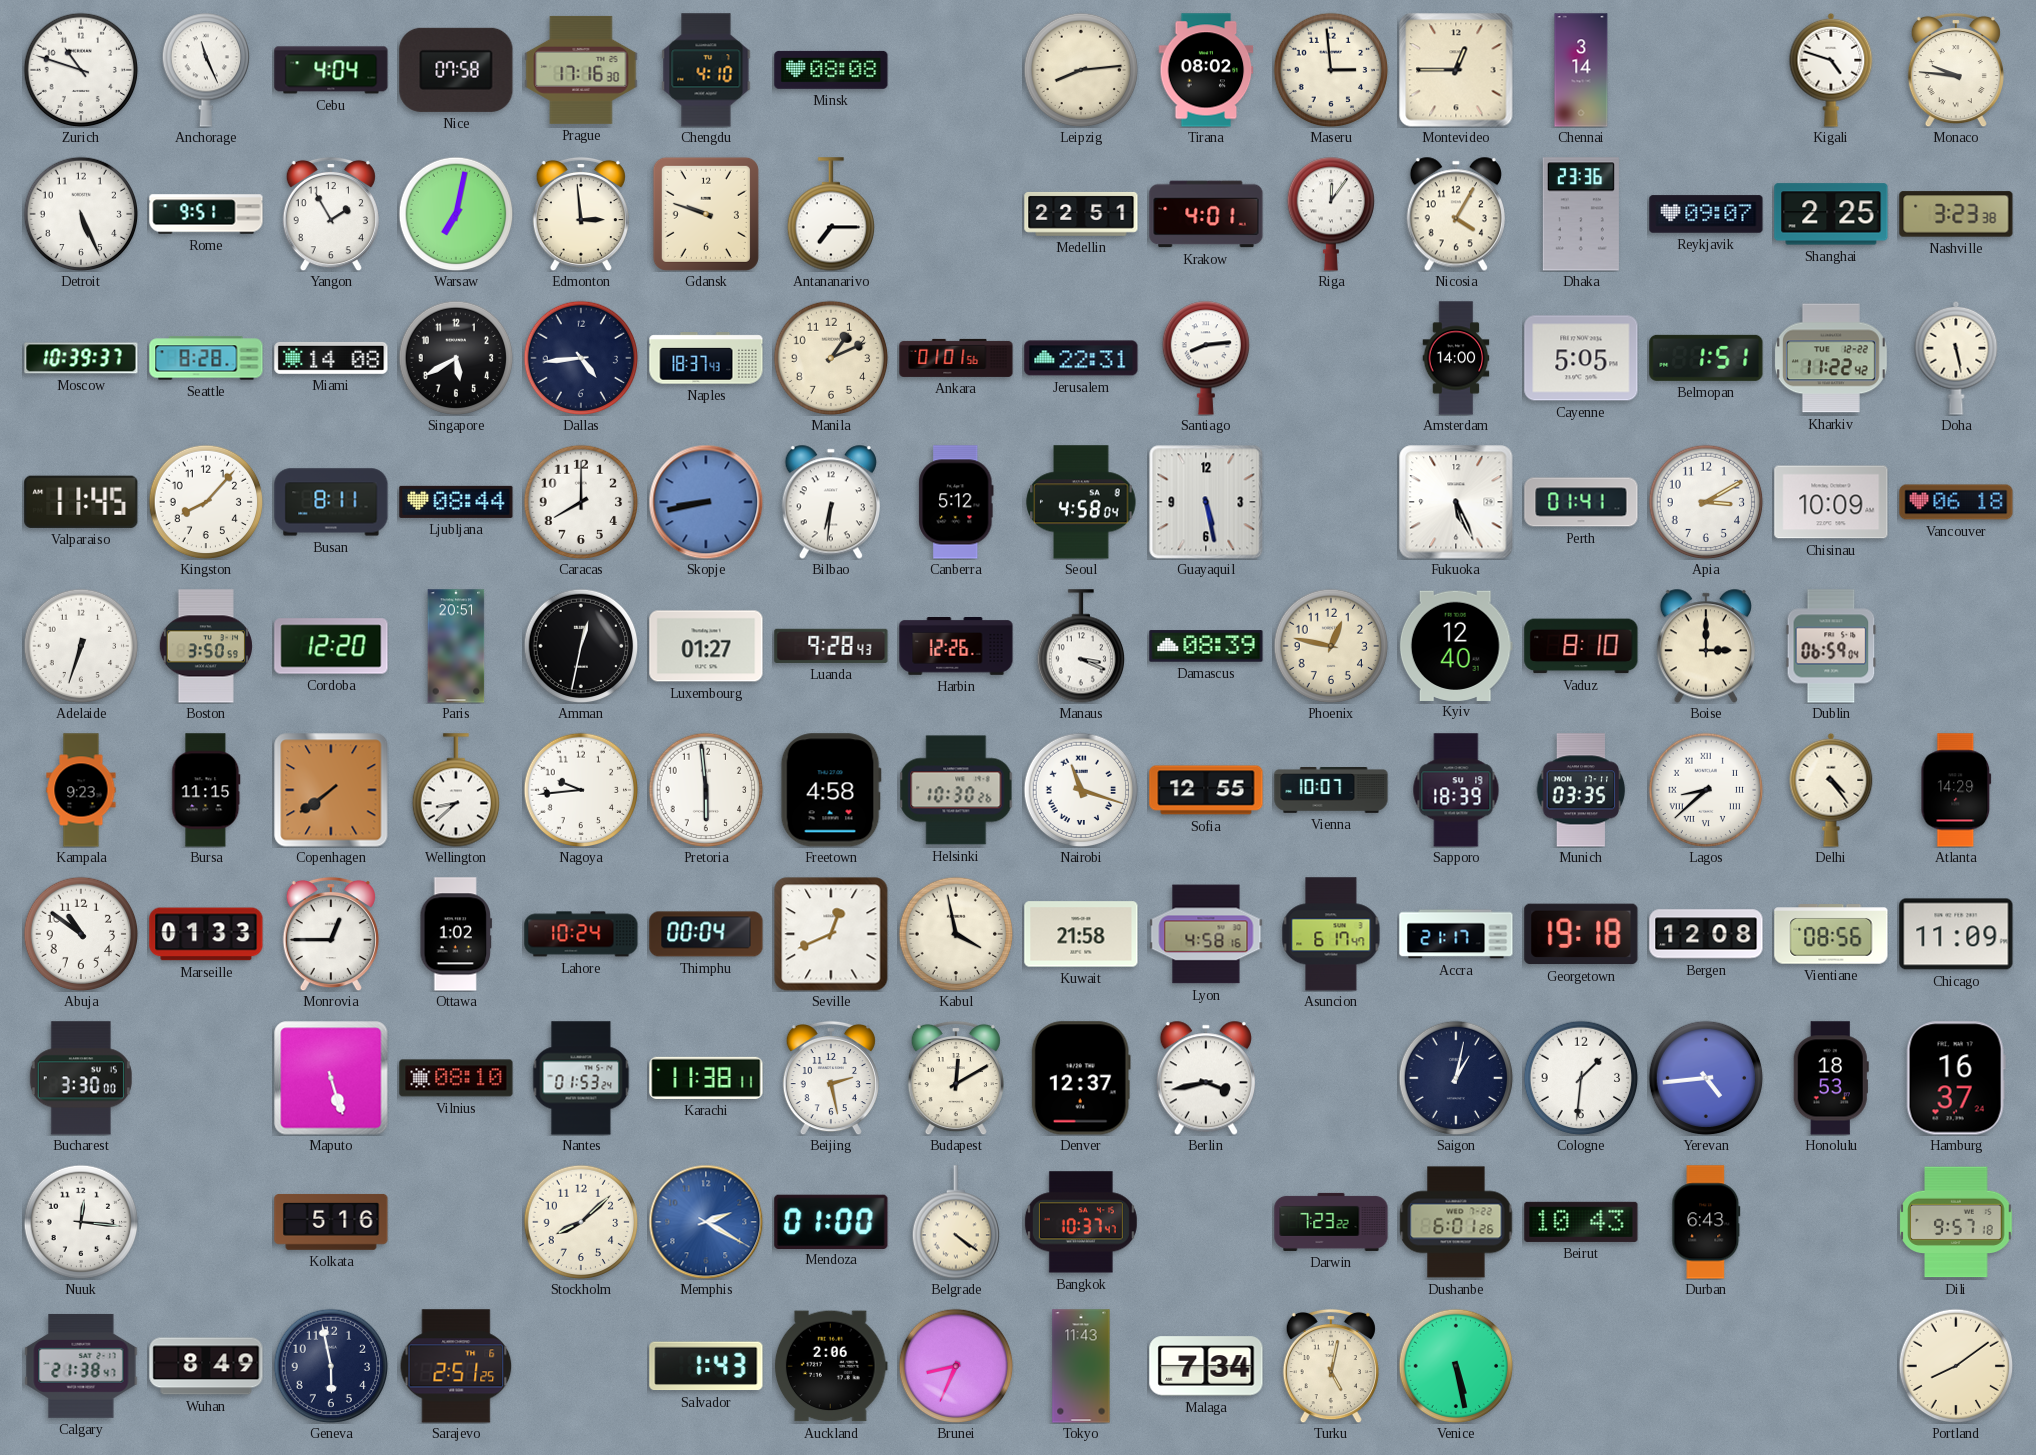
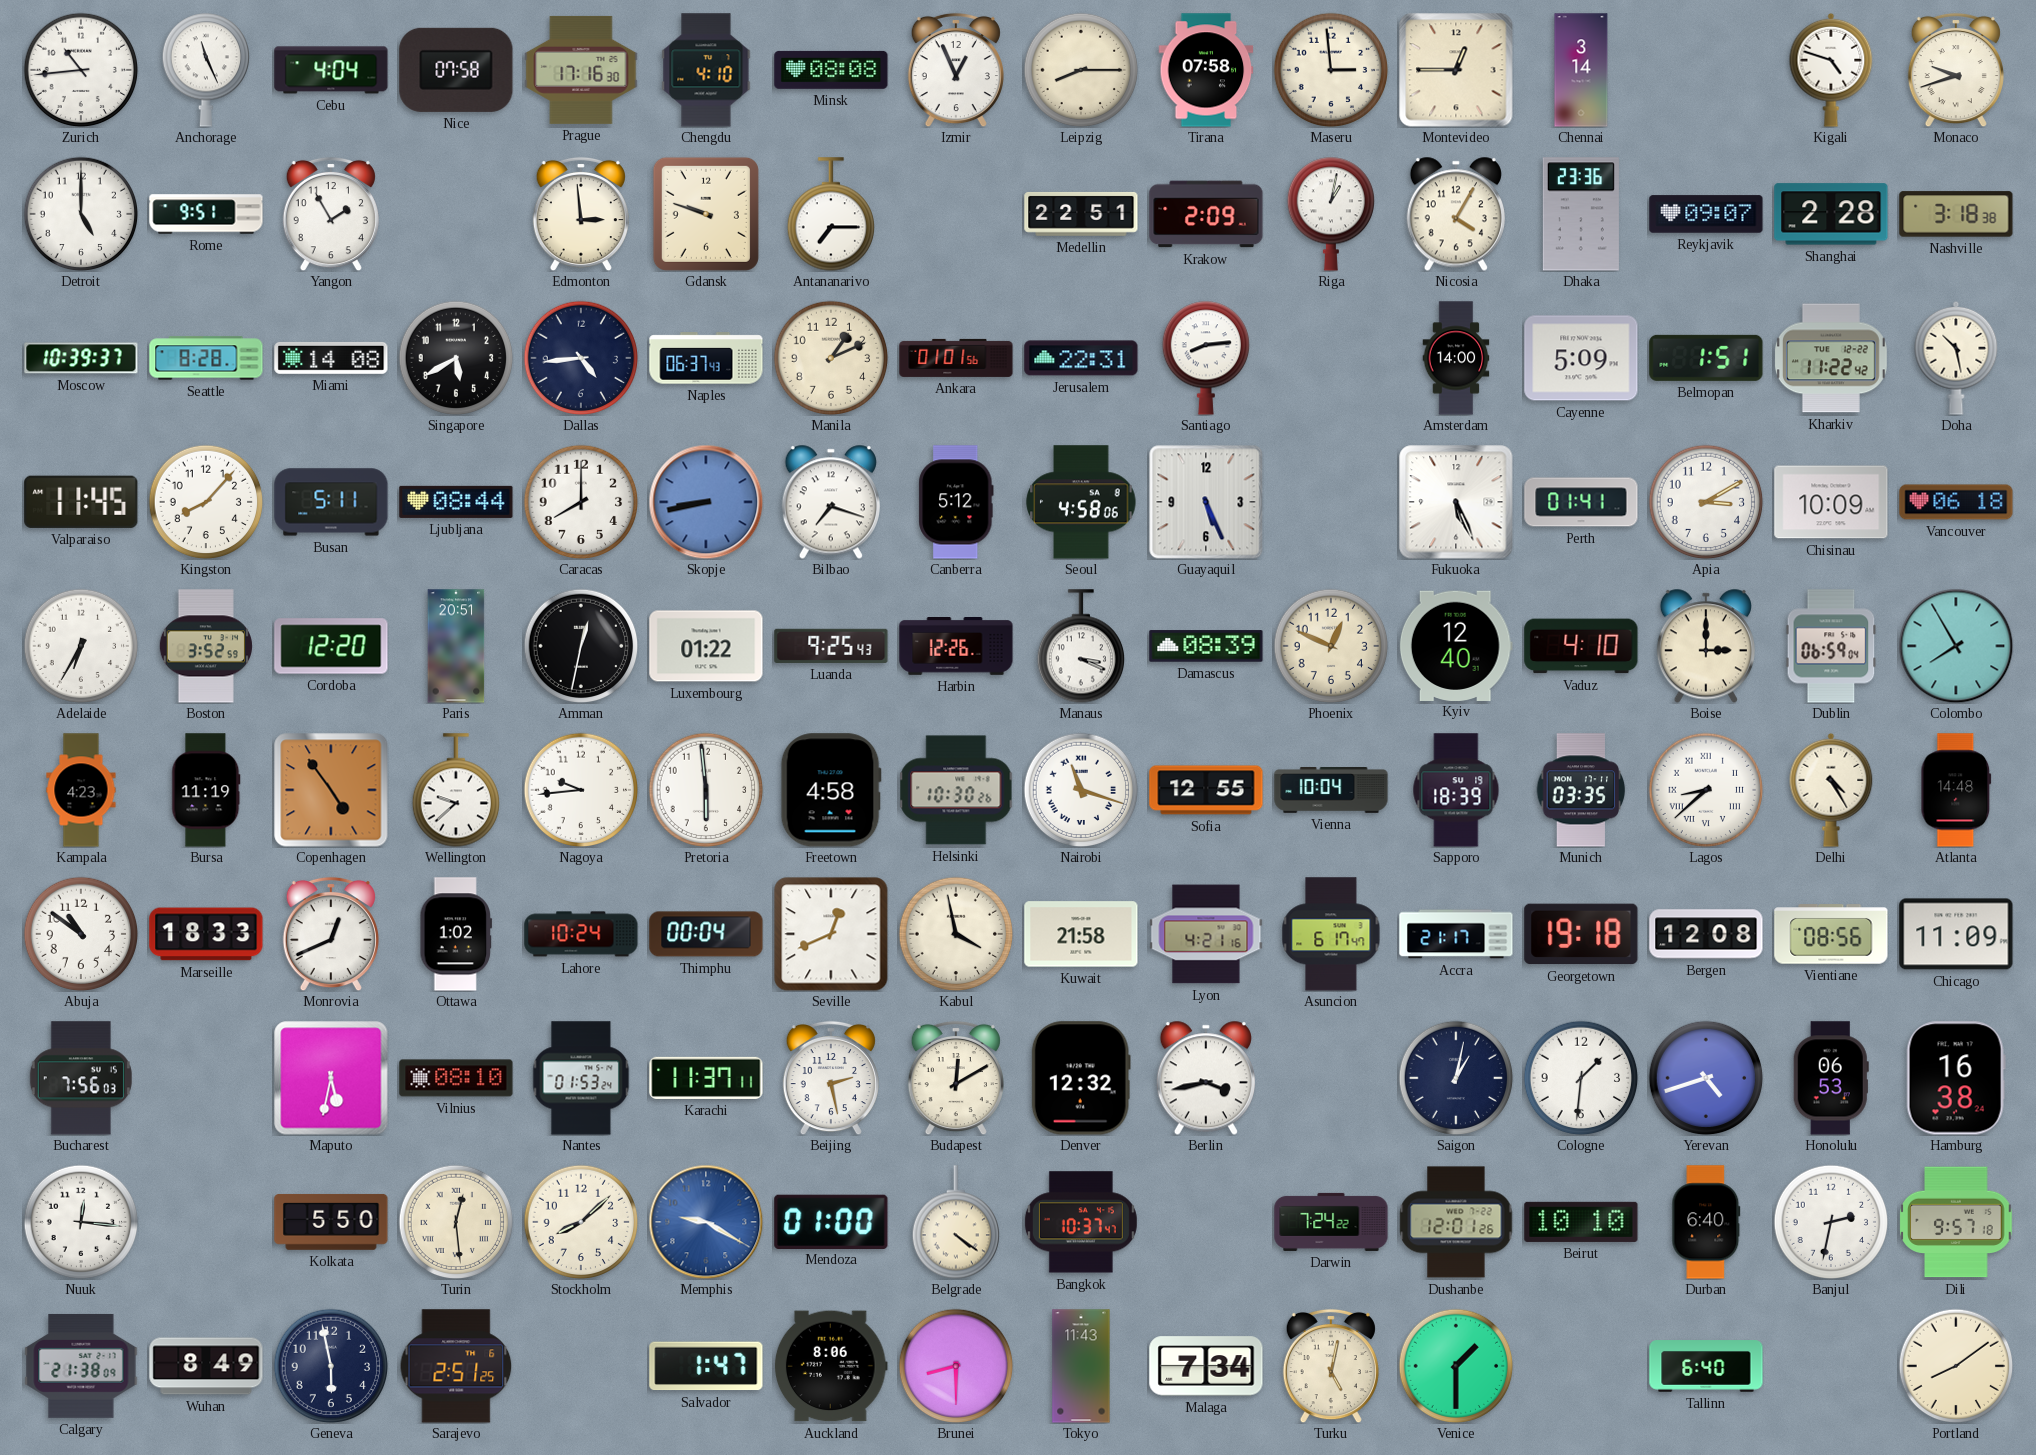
Zurich: 10:48 -> 10:44
Izmir: none -> 12:56
Leipzig: 8:14 -> 8:15
Tirana: 08:02 -> 07:58
Monaco: 9:46 -> 9:42
Detroit: 5:26 -> 5:00
Warsaw: 7:02 -> none
Krakow: 4:01 -> 2:09
Riga: 12:06 -> 1:02
Shanghai: 2:25 -> 2:28
Nashville: 3:23 -> 3:18
Naples: 18:37 -> 06:37
Cayenne: 5:05 -> 5:09
Doha: 5:28 -> 10:28
Busan: 8:11 -> 5:11
Bilbao: 6:31 -> 7:18
Seoul: 4:58:04 -> 4:58:06
Guayaquil: 5:28 -> 5:26
Adelaide: 6:33 -> 6:35
Boston: 3:50 -> 3:52
Luxembourg: 01:27 -> 01:22
Luanda: 9:28 -> 9:25
Phoenix: 12:47 -> 12:49
Vaduz: 8:10 -> 4:10
Colombo: none -> 7:55
Kampala: 9:23 -> 4:23
Bursa: 11:15 -> 11:19
Copenhagen: 7:39 -> 4:54
Wellington: 8:38 -> 9:38
Vienna: 10:07 -> 10:04
Delhi: 4:24 -> 4:25
Atlanta: 14:29 -> 14:48
Marseille: 01:33 -> 18:33
Monrovia: 12:45 -> 12:41
Lyon: 4:58 -> 4:21
Bucharest: 3:30 -> 7:56
Maputo: 5:27 -> 5:32
Karachi: 11:38 -> 11:37
Denver: 12:37 -> 12:32
Yerevan: 4:44 -> 4:42
Honolulu: 18:53 -> 06:53
Hamburg: 16:37 -> 16:38
Kolkata: 5:16 -> 5:50
Turin: none -> 12:29
Memphis: 2:20 -> 9:20
Darwin: 7:23 -> 7:24
Dushanbe: 6:01 -> 12:01
Beirut: 10:43 -> 10:10
Durban: 6:43 -> 6:40
Banjul: none -> 2:32
Calgary: 21:38:47 -> 21:38:09
Salvador: 1:43 -> 1:47
Auckland: 2:06 -> 8:06
Brunei: 8:34 -> 8:30
Venice: 5:28 -> 1:30
Tallinn: none -> 6:40
